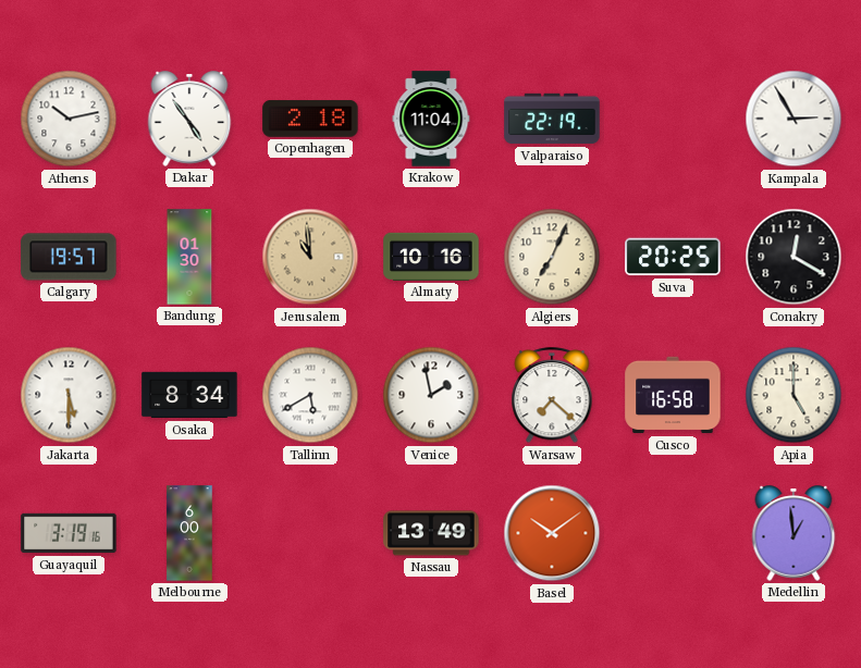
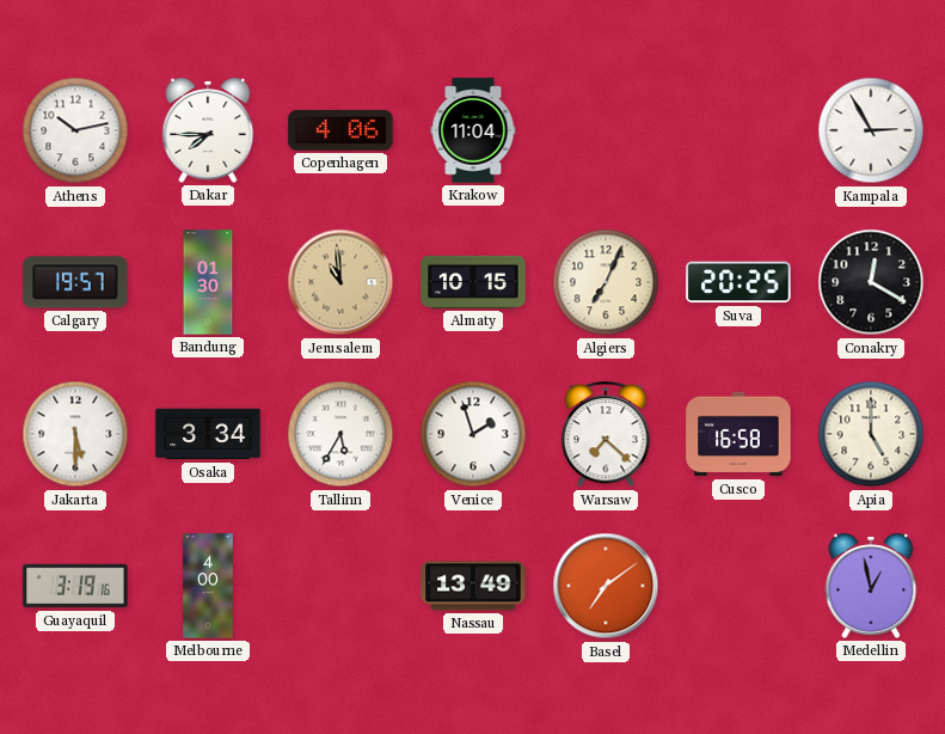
Dakar: 4:54 -> 7:45
Copenhagen: 2:18 -> 4:06
Valparaiso: 22:19 -> none
Almaty: 10:16 -> 10:15
Osaka: 8:34 -> 3:34
Tallinn: 5:40 -> 5:35
Venice: 1:58 -> 1:57
Melbourne: 6:00 -> 4:00
Basel: 10:09 -> 7:09
Medellin: 12:59 -> 12:58
